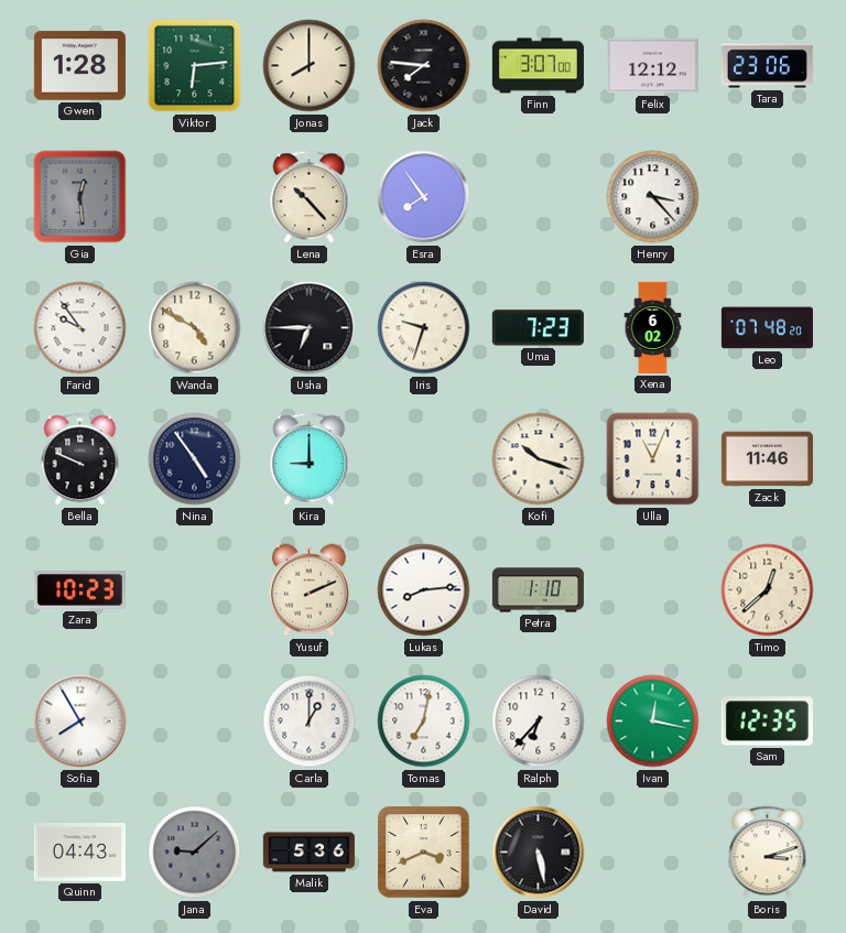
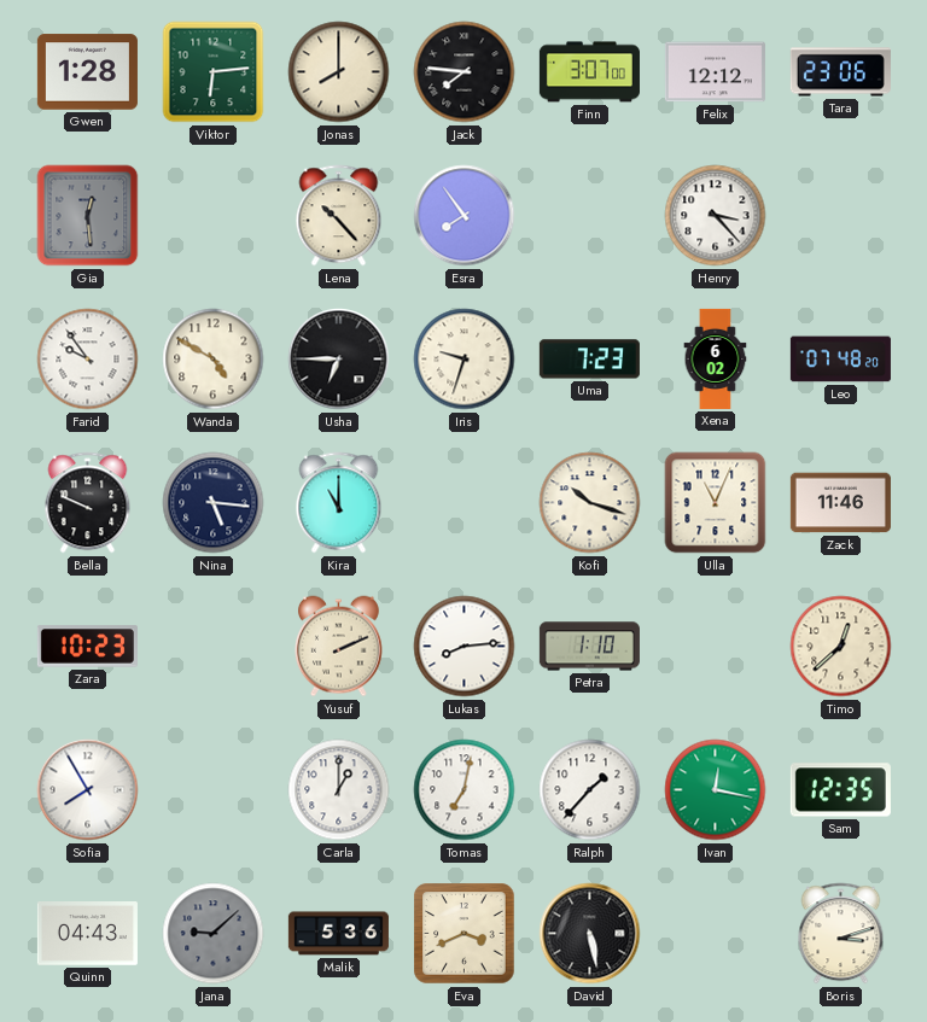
Nina: 4:54 -> 5:16
Kira: 9:00 -> 11:00
Ralph: 6:37 -> 1:37
